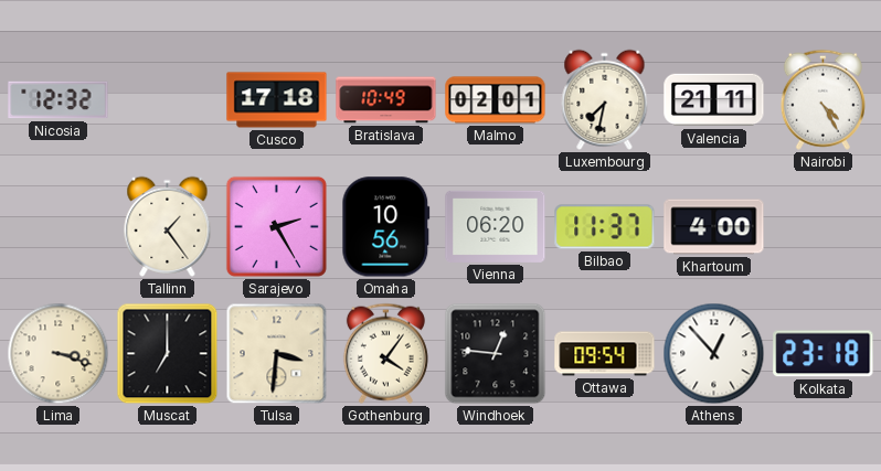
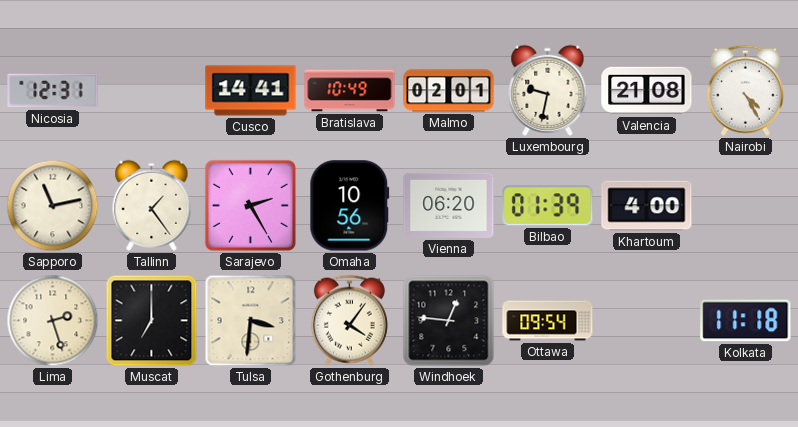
Nicosia: 12:32 -> 12:31
Cusco: 17:18 -> 14:41
Luxembourg: 7:32 -> 9:32
Valencia: 21:11 -> 21:08
Sapporo: none -> 11:13
Bilbao: 11:37 -> 01:39
Lima: 3:18 -> 2:27
Athens: 12:53 -> none
Kolkata: 23:18 -> 11:18
